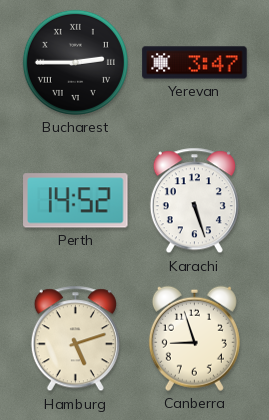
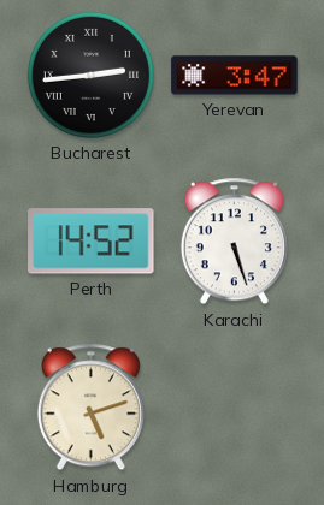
Bucharest: 2:45 -> 2:44
Canberra: 8:57 -> none
